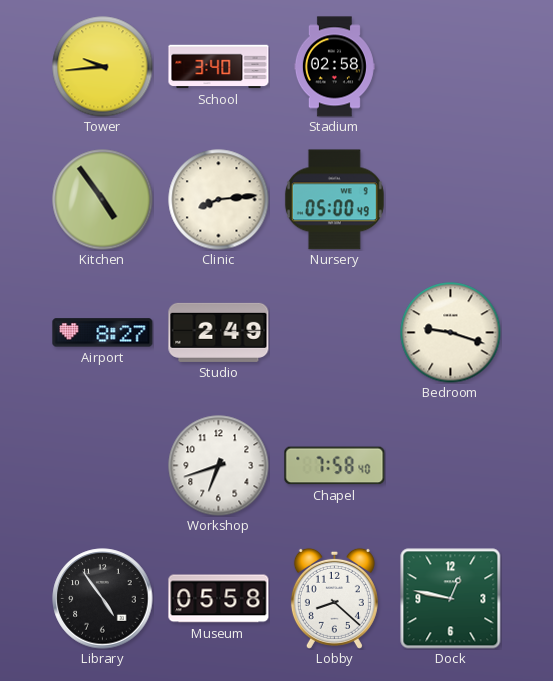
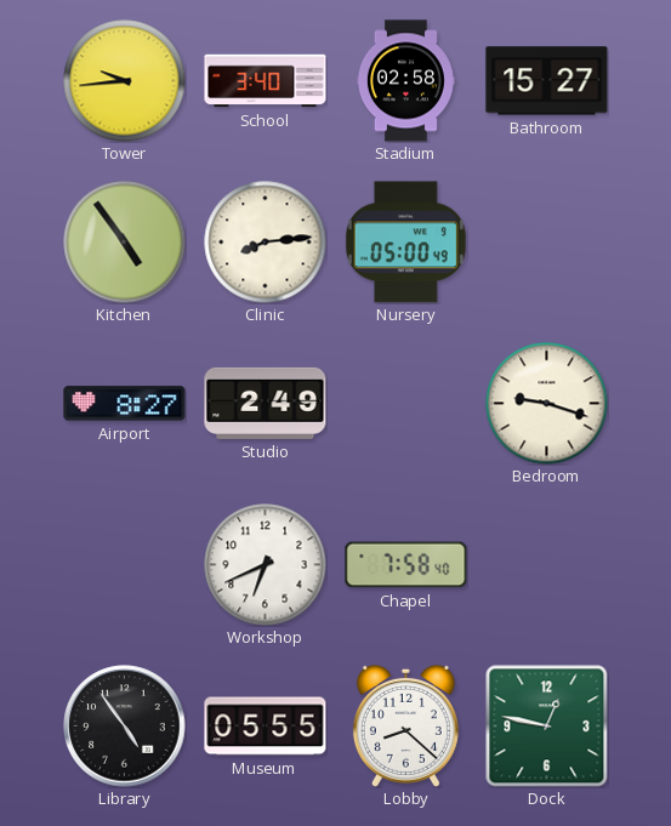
Bathroom: none -> 15:27
Workshop: 6:42 -> 6:41
Museum: 05:58 -> 05:55
